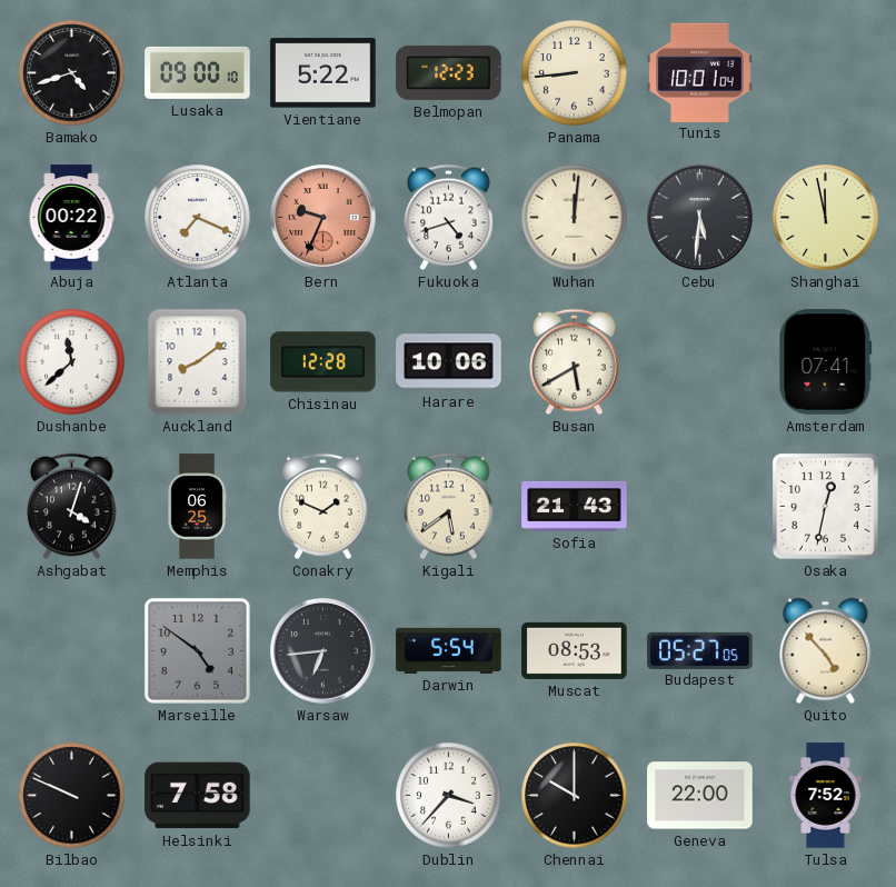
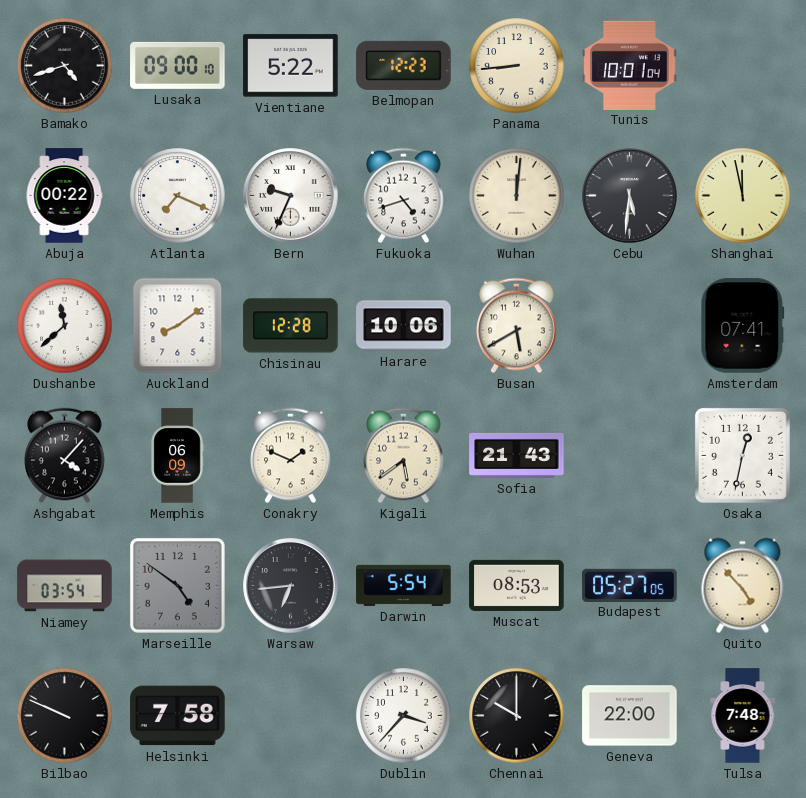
Bern dial: salmon -> white
Ashgabat: 4:03 -> 4:07
Memphis: 06:25 -> 06:09
Niamey: none -> 03:54
Tulsa: 7:52 -> 7:48
